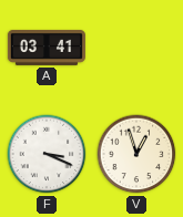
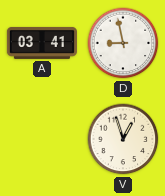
D: none -> 8:58
F: 3:19 -> none
